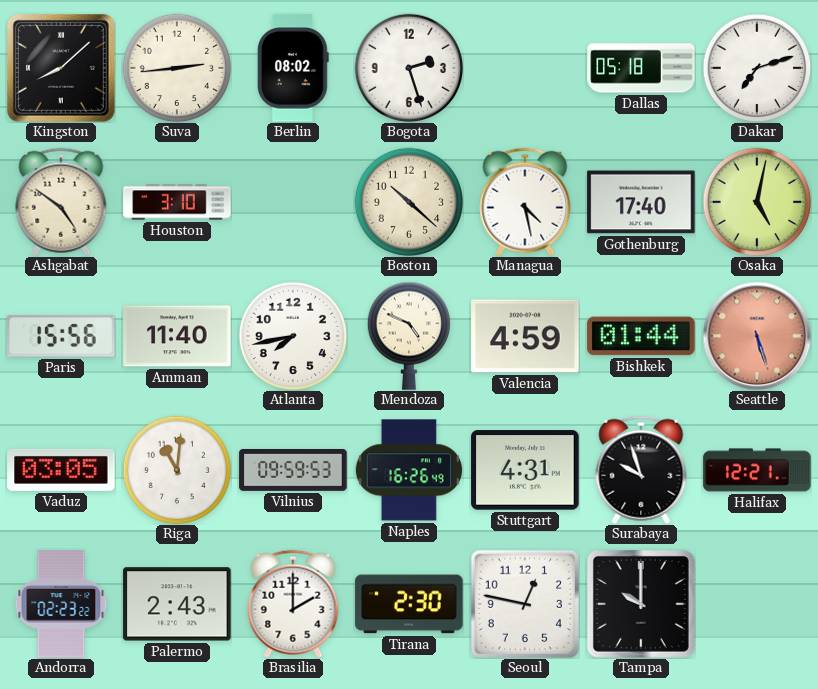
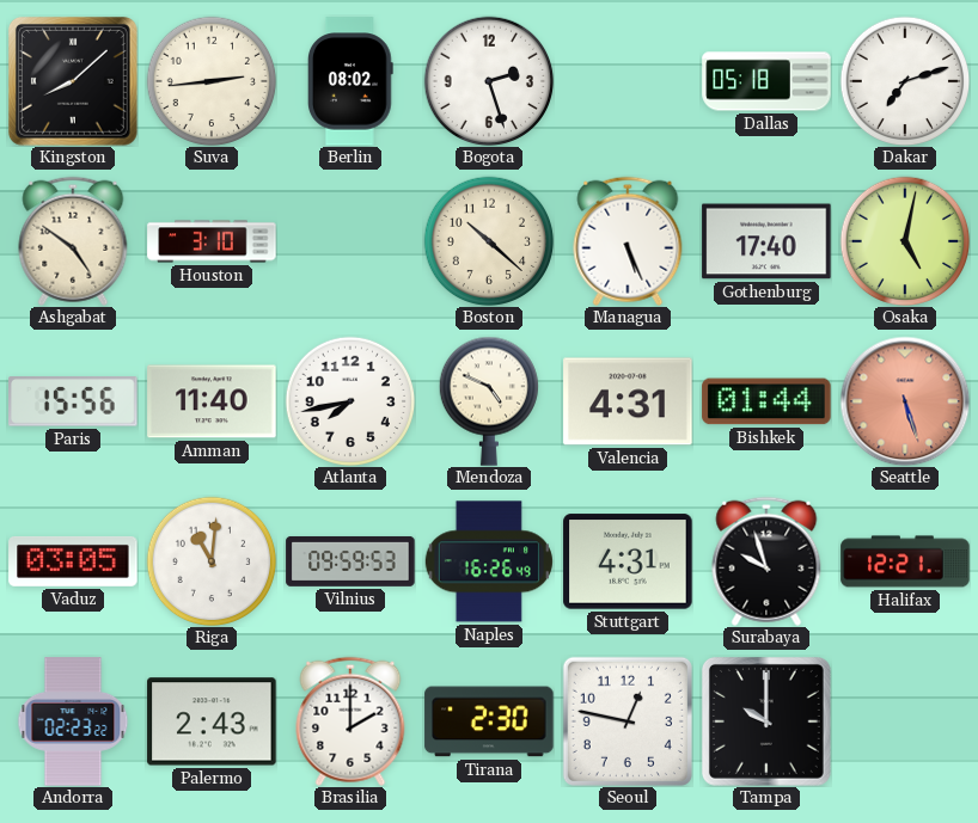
Managua: 4:28 -> 5:26
Valencia: 4:59 -> 4:31
